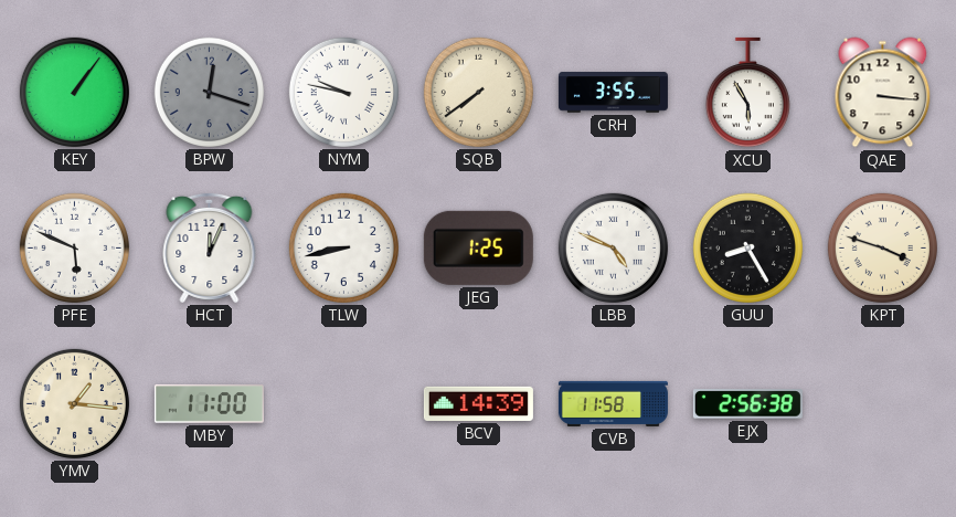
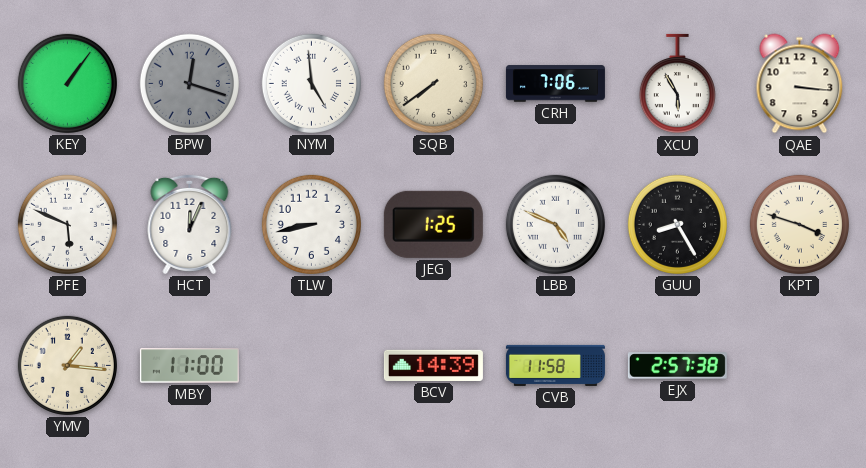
NYM: 9:47 -> 4:59
CRH: 3:55 -> 7:06
EJX: 2:56 -> 2:57
